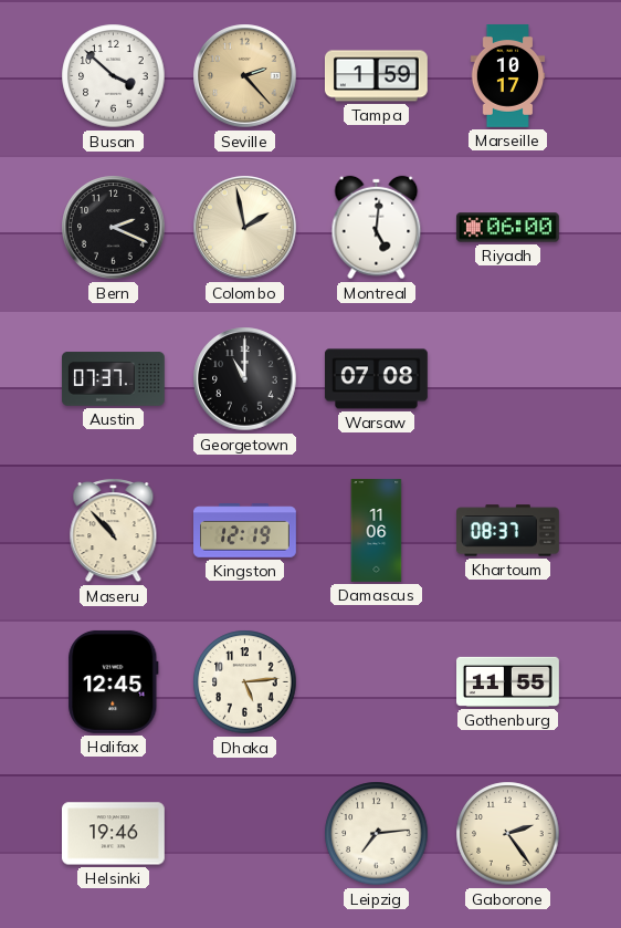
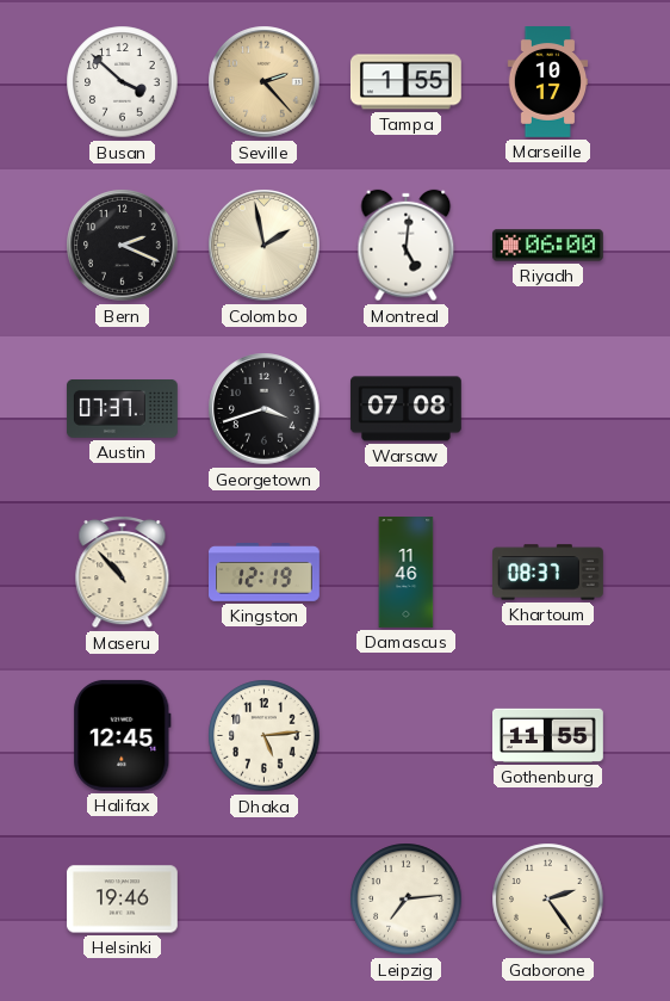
Tampa: 1:59 -> 1:55
Georgetown: 11:00 -> 3:42
Damascus: 11:06 -> 11:46
